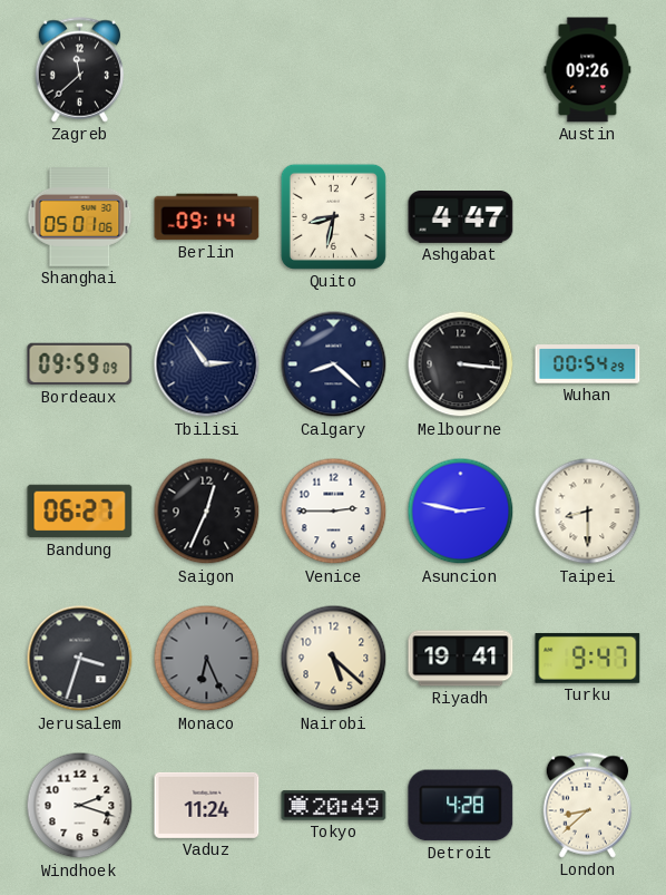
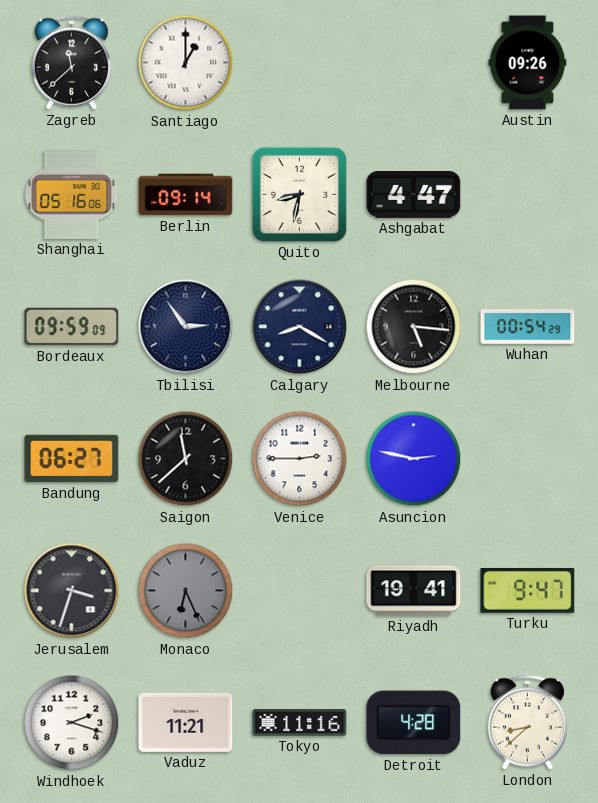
Santiago: none -> 1:00
Shanghai: 05:01 -> 05:16
Calgary: 8:22 -> 8:20
Melbourne: 3:16 -> 5:16
Saigon: 12:34 -> 11:38
Taipei: 8:30 -> none
Nairobi: 5:22 -> none
Vaduz: 11:24 -> 11:21
Tokyo: 20:49 -> 11:16
